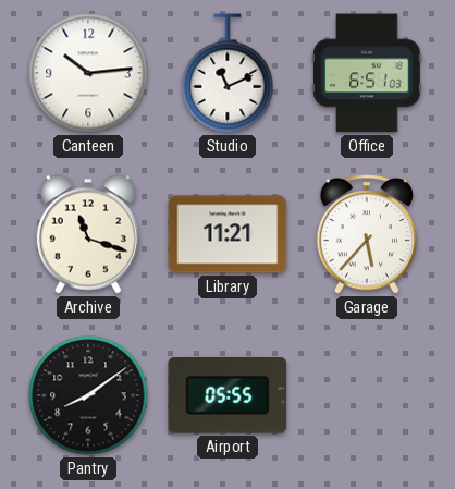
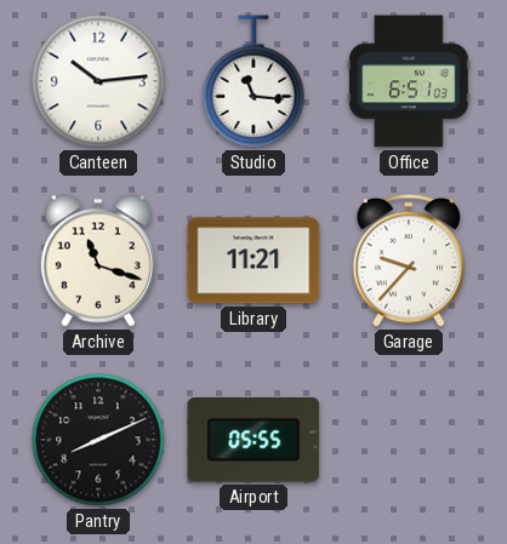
Studio: 11:11 -> 11:16
Garage: 5:37 -> 9:37
Pantry: 8:09 -> 8:11
